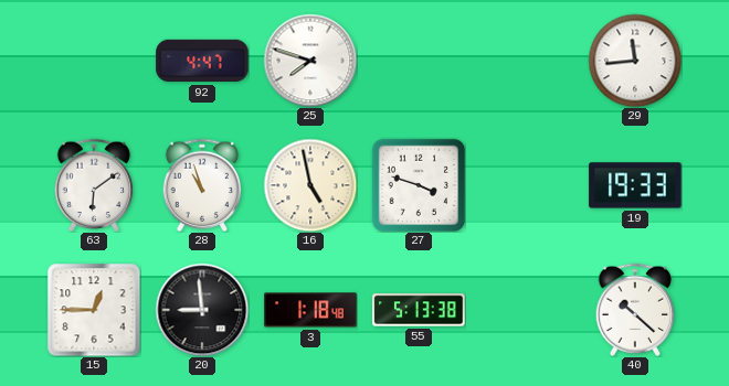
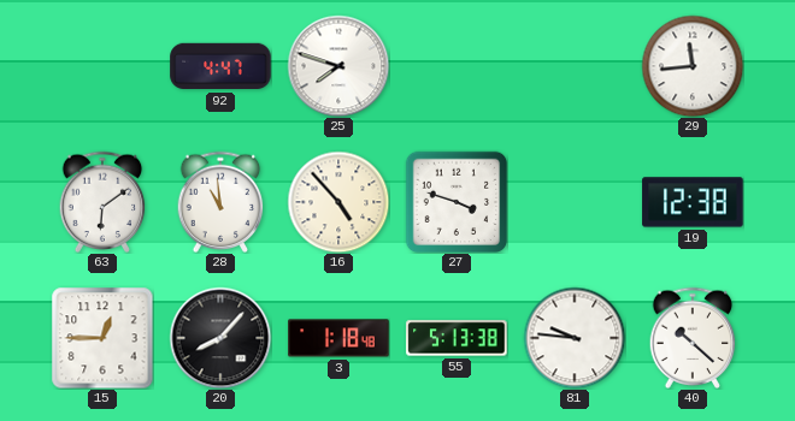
28: 10:57 -> 10:59
16: 4:58 -> 4:53
19: 19:33 -> 12:38
20: 8:59 -> 8:07
81: none -> 9:46
